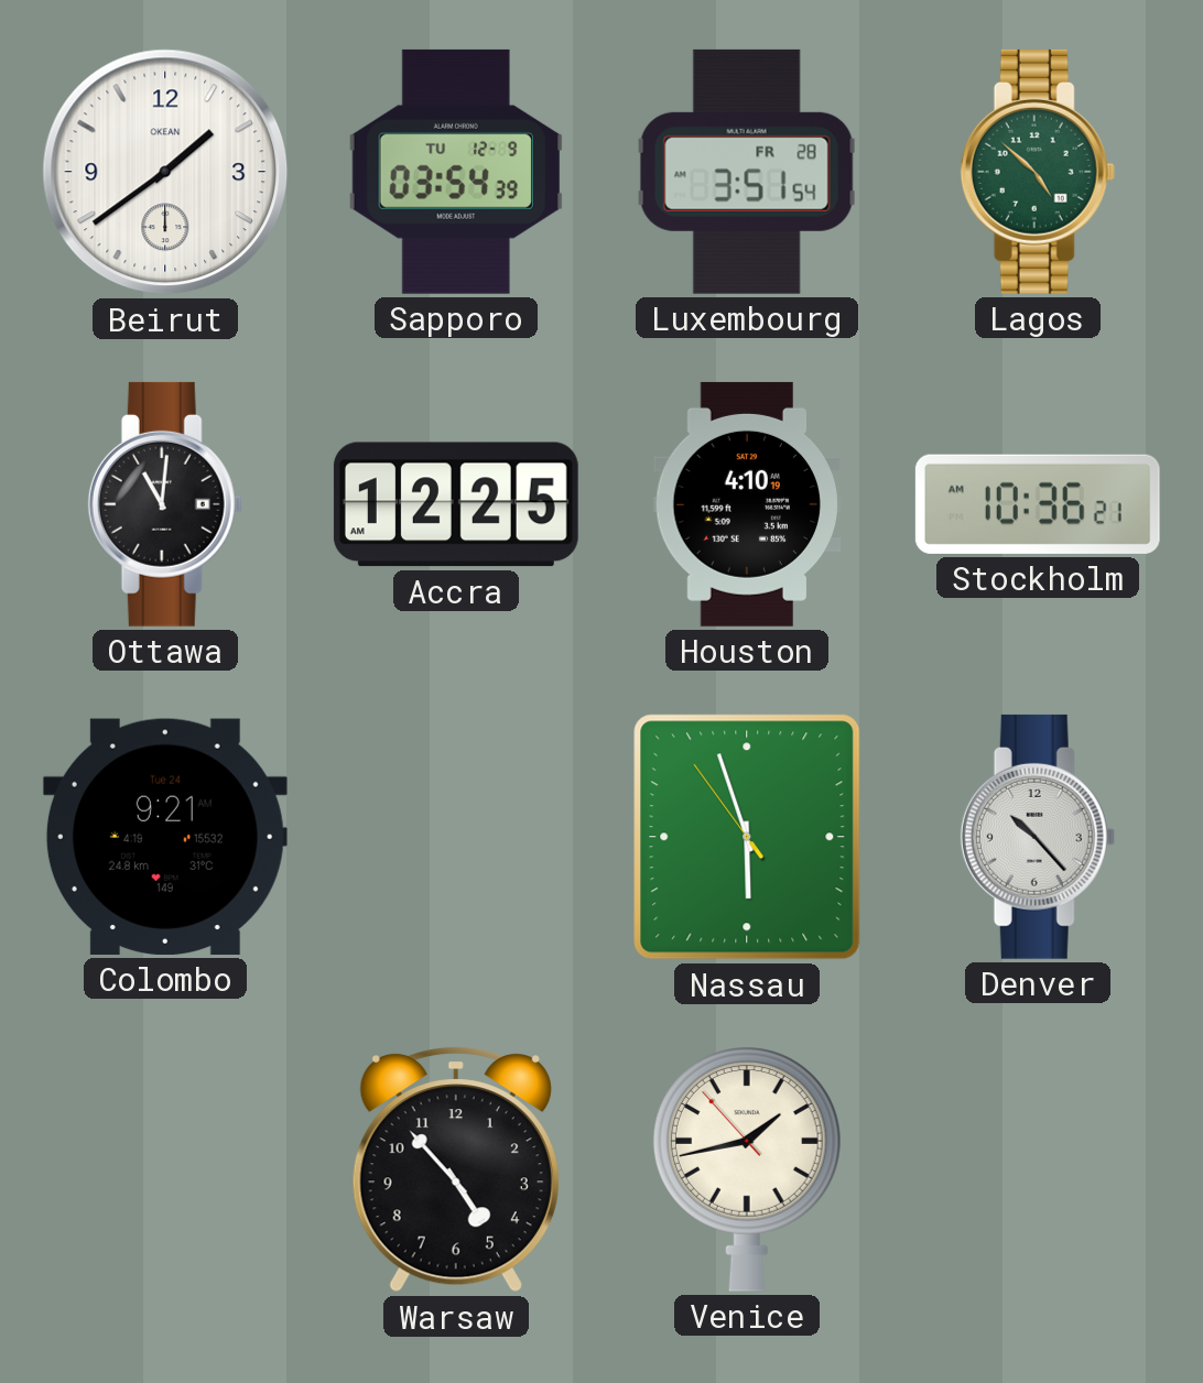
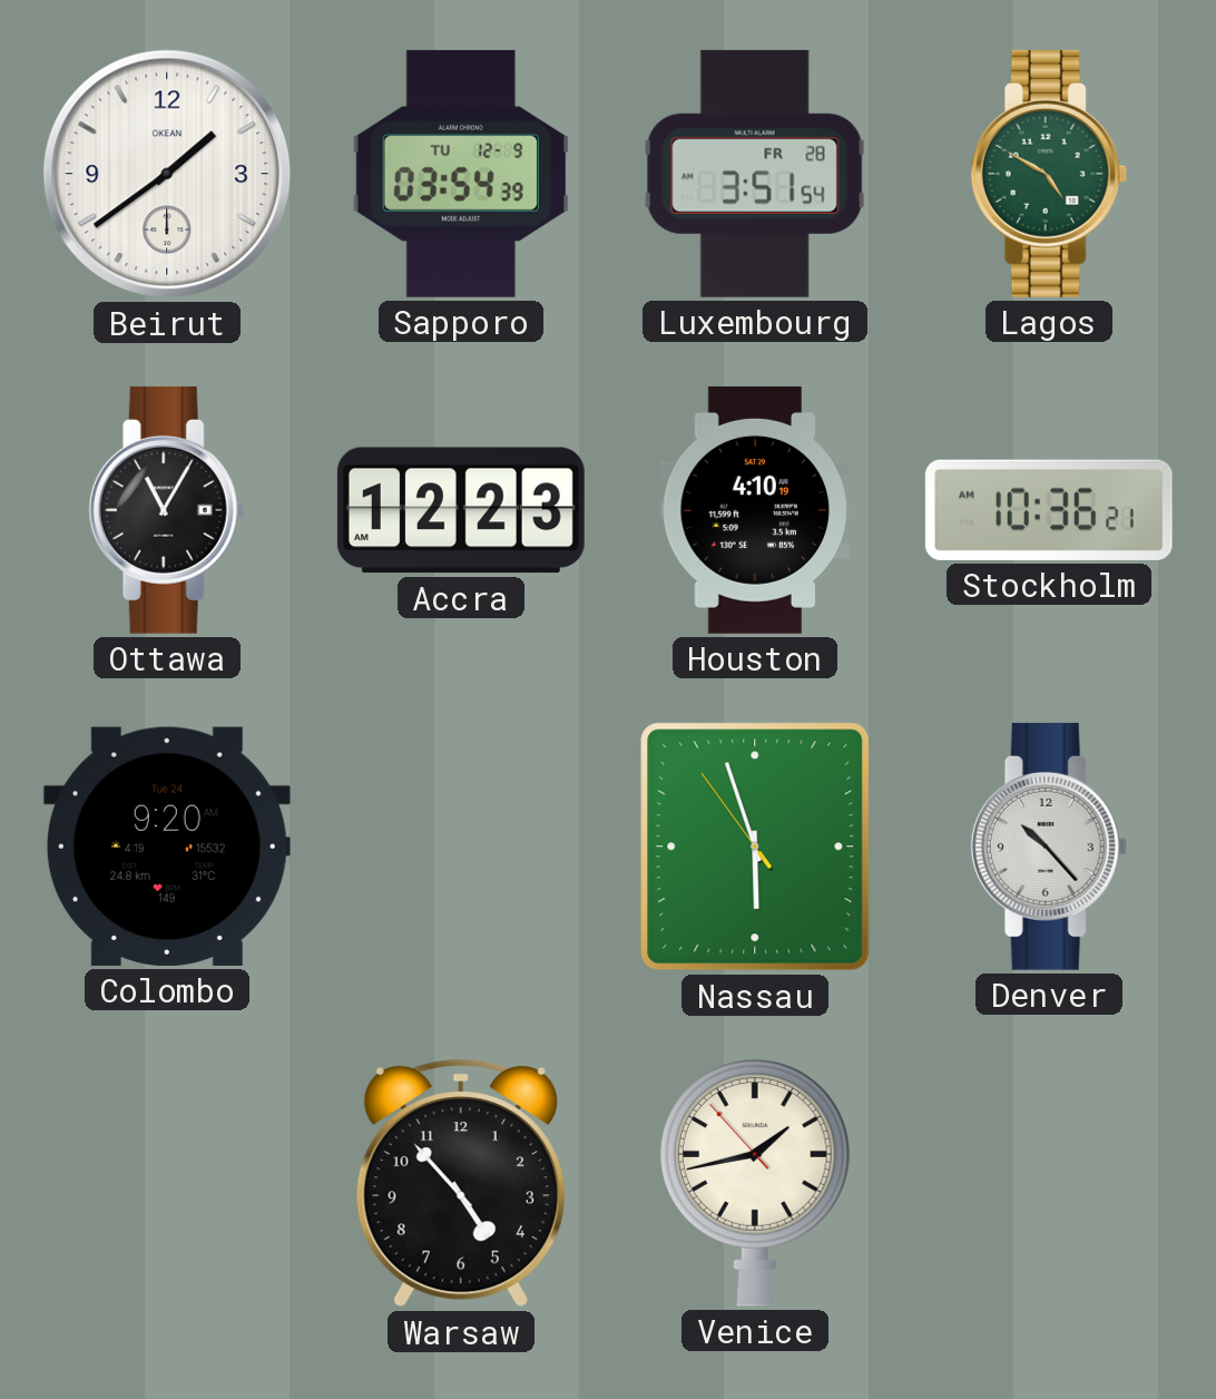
Lagos: 4:52 -> 4:50
Ottawa: 11:01 -> 11:05
Accra: 12:25 -> 12:23
Colombo: 9:21 -> 9:20
